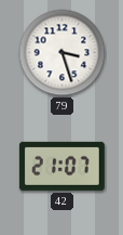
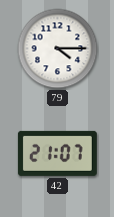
79: 3:27 -> 4:15
